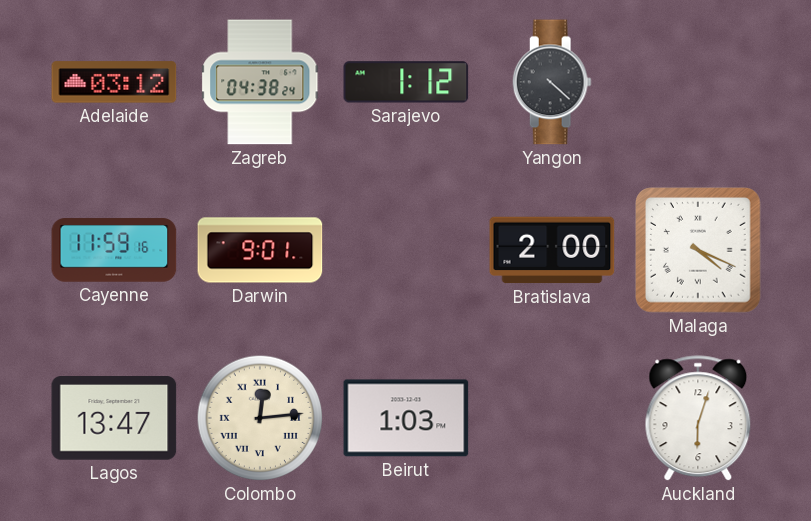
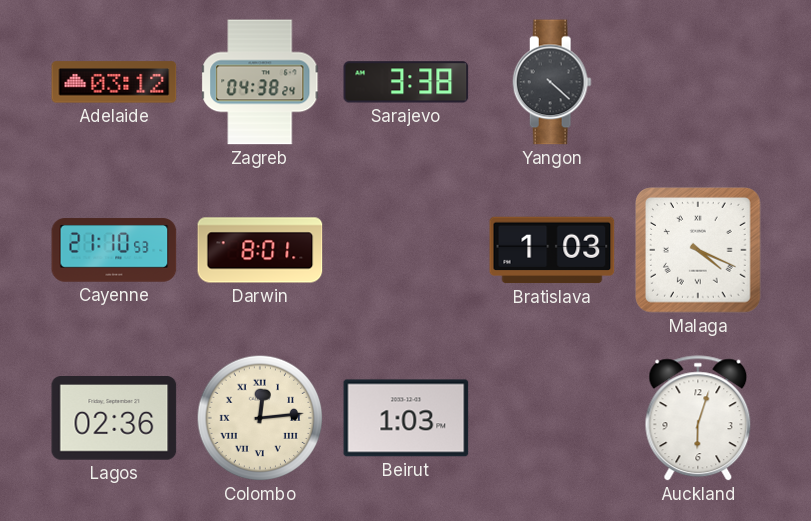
Sarajevo: 1:12 -> 3:38
Cayenne: 11:59 -> 21:10
Darwin: 9:01 -> 8:01
Bratislava: 2:00 -> 1:03
Lagos: 13:47 -> 02:36
